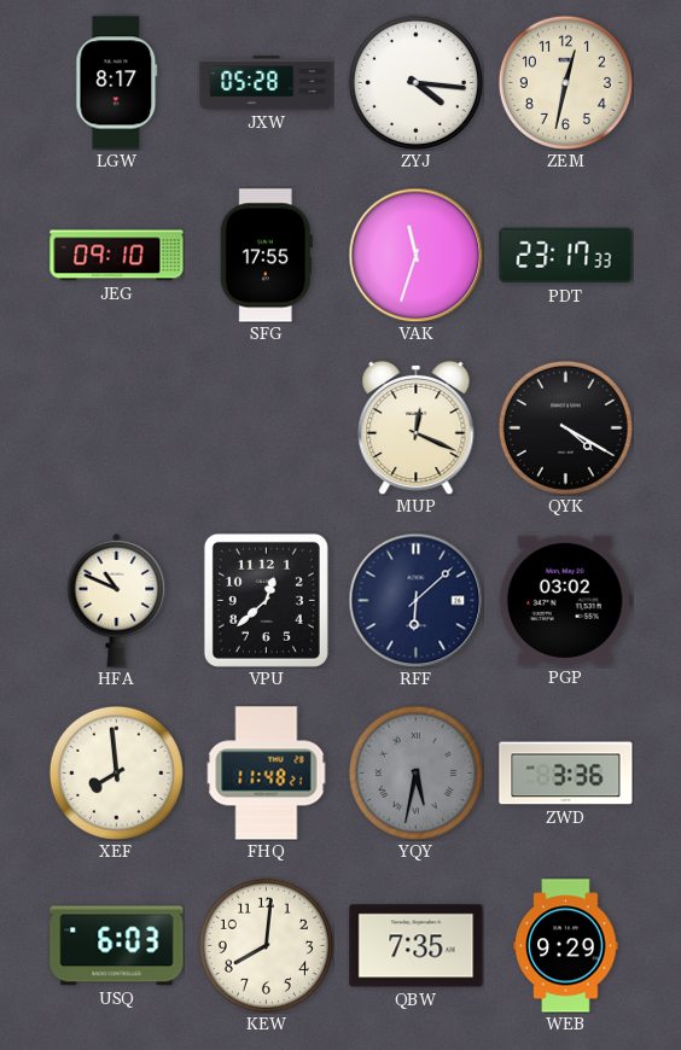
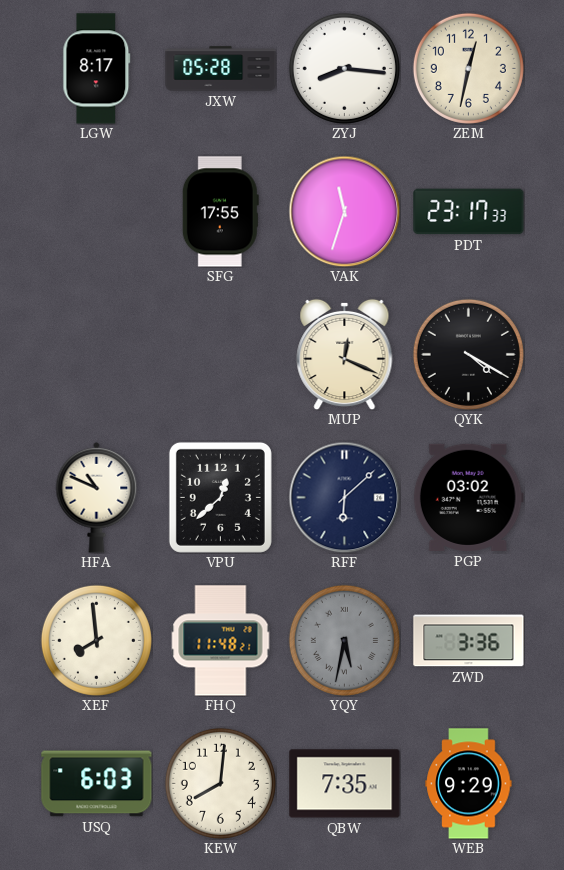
ZYJ: 4:16 -> 8:16
JEG: 09:10 -> none
